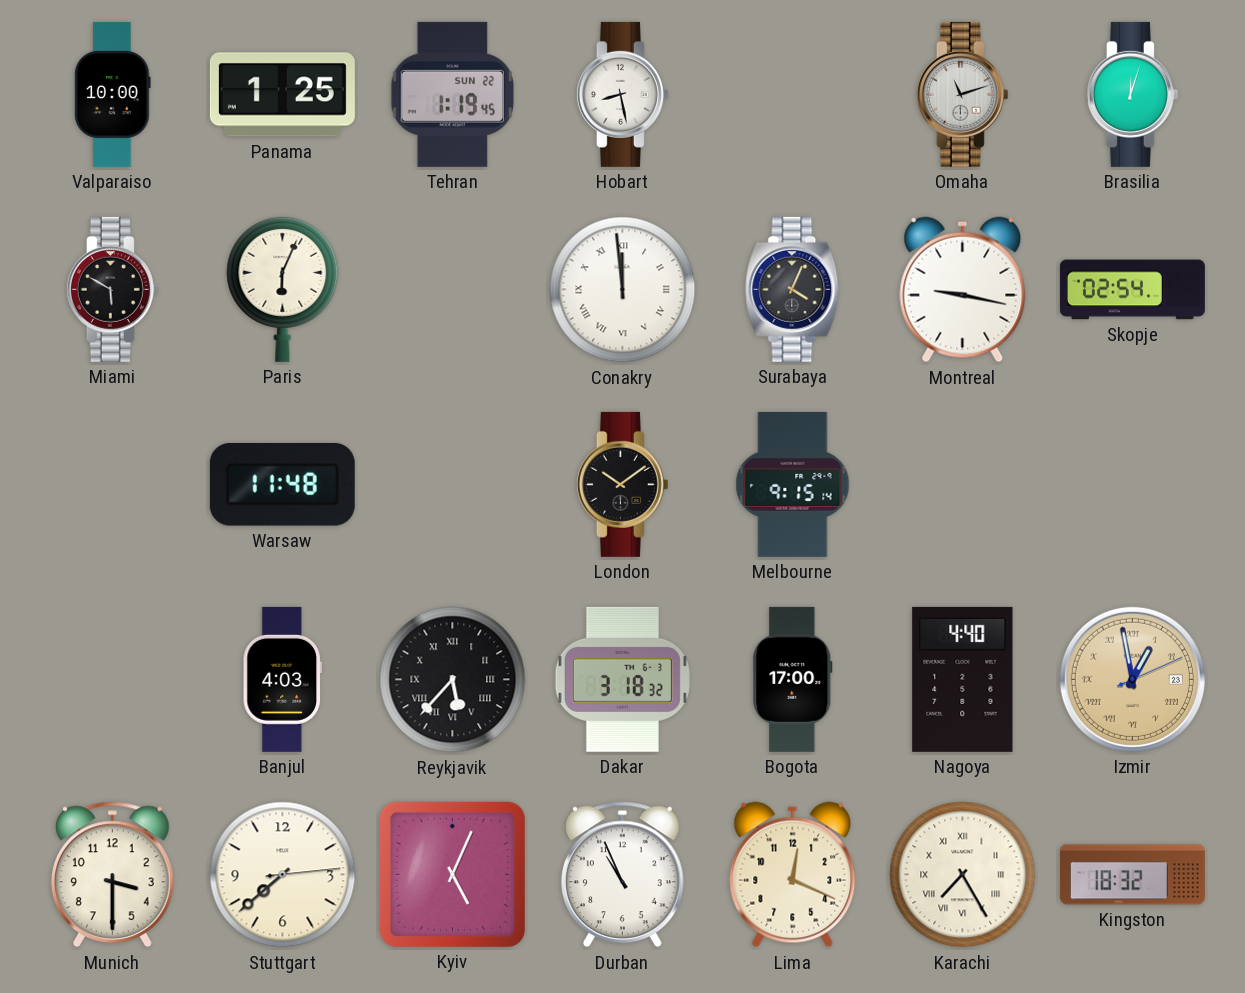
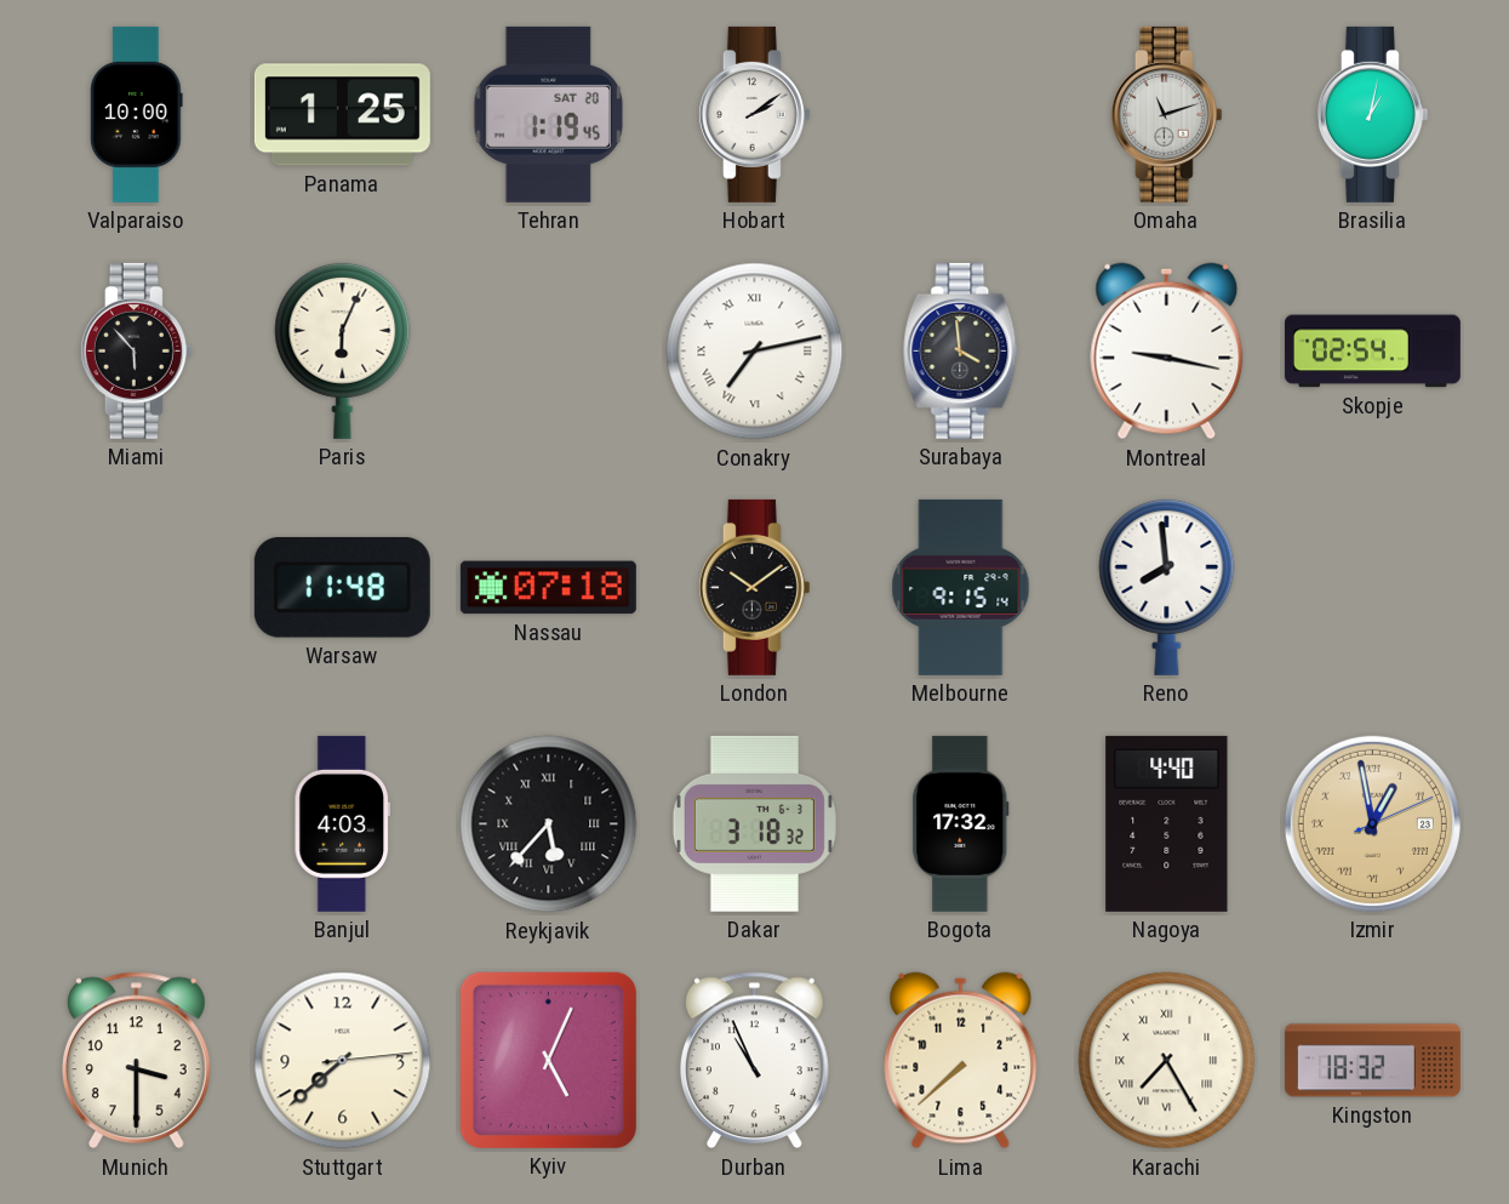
Tehran date: SUN 22 -> SAT 20
Hobart: 8:28 -> 2:09
Brasilia: 12:03 -> 1:02
Miami: 5:50 -> 5:53
Conakry: 11:59 -> 7:13
Surabaya: 4:04 -> 3:59
Nassau: none -> 07:18
Reno: none -> 7:59
Bogota: 17:00 -> 17:32
Lima: 12:19 -> 7:38
